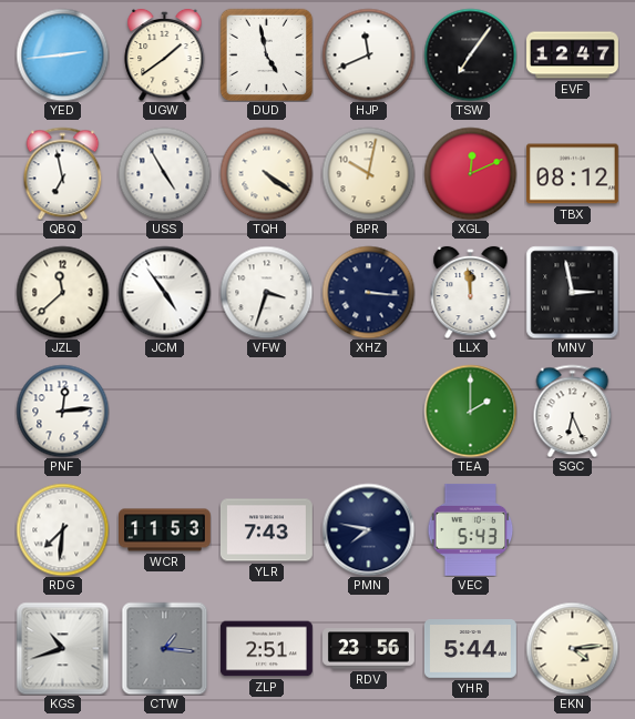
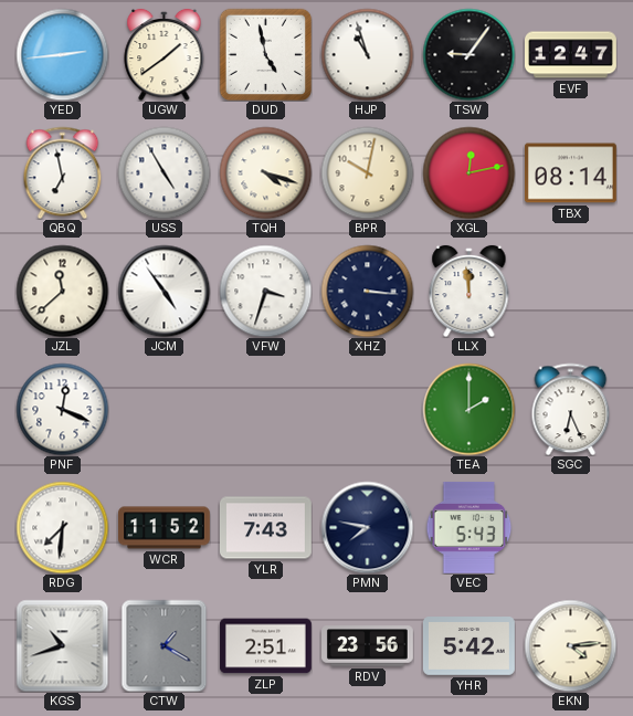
HJP: 11:41 -> 10:57
TSW: 7:06 -> 9:06
TQH: 4:21 -> 4:18
XGL: 12:11 -> 12:13
TBX: 08:12 -> 08:14
MNV: 2:58 -> none
PNF: 12:14 -> 12:19
WCR: 11:53 -> 11:52
CTW: 1:16 -> 1:20
YHR: 5:44 -> 5:42
